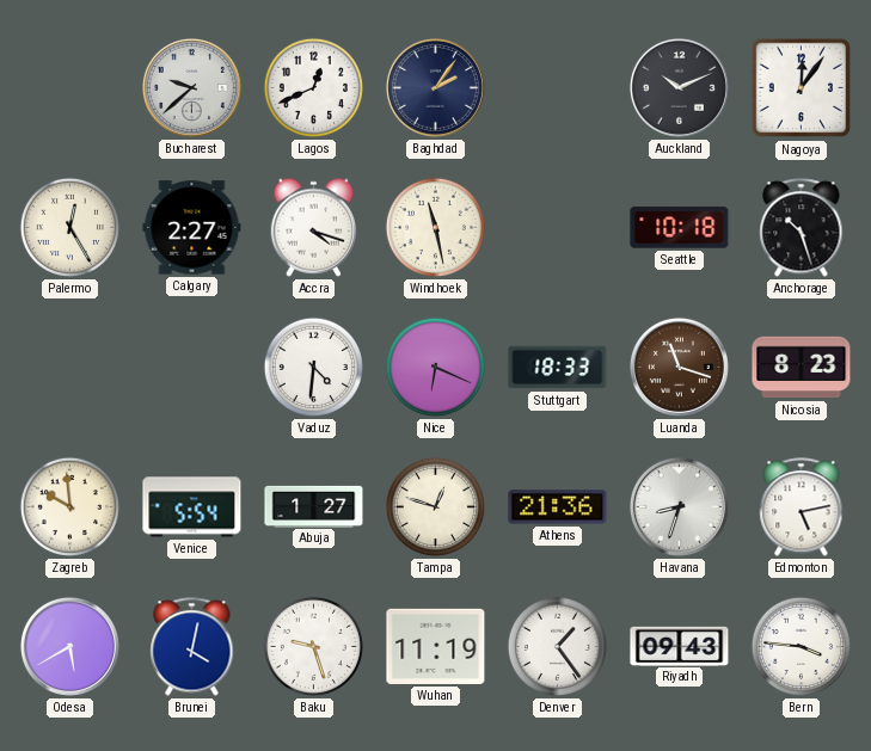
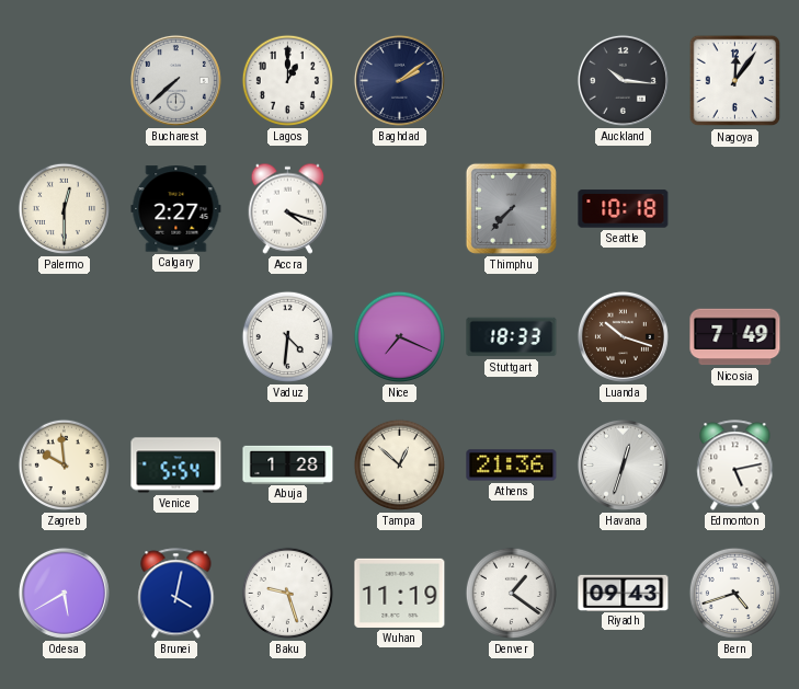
Bucharest: 9:38 -> 7:38
Lagos: 12:41 -> 1:00
Baghdad: 2:06 -> 2:09
Auckland: 10:11 -> 10:16
Palermo: 12:25 -> 12:30
Windhoek: 11:28 -> none
Thimphu: none -> 7:37
Anchorage: 10:27 -> none
Nice: 6:19 -> 7:19
Luanda: 11:18 -> 10:18
Nicosia: 8:23 -> 7:49
Abuja: 1:27 -> 1:28
Tampa: 12:48 -> 12:52
Havana: 8:33 -> 12:33
Denver: 1:24 -> 1:21
Bern: 3:46 -> 4:42
